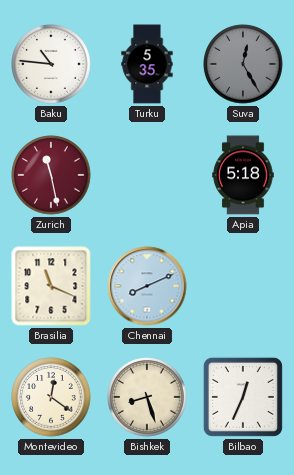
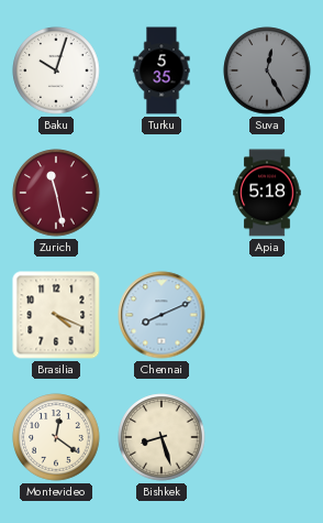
Baku: 10:46 -> 10:03
Brasilia: 11:19 -> 4:19
Bilbao: 12:34 -> none
